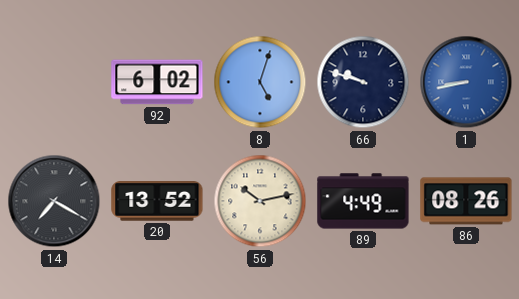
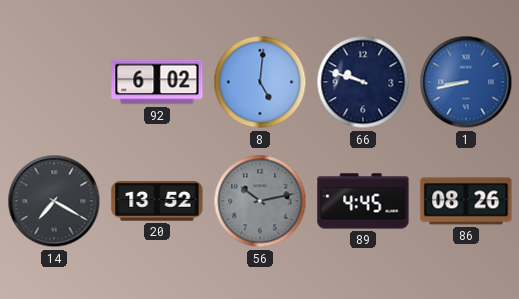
8: 5:03 -> 5:01
56 dial: cream -> grey
89: 4:49 -> 4:45
